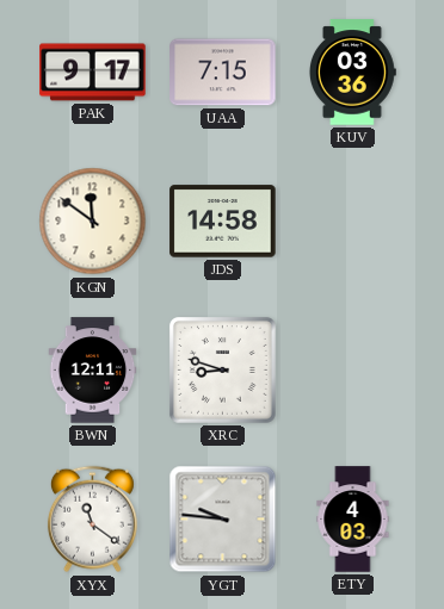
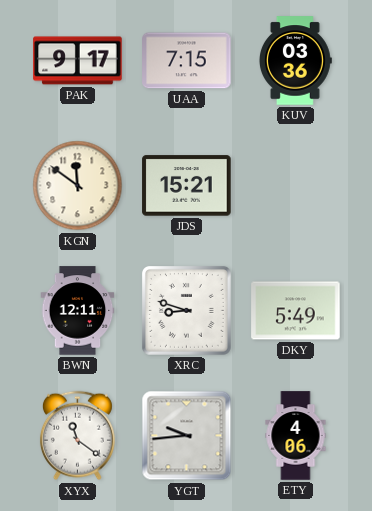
JDS: 14:58 -> 15:21
DKY: none -> 5:49
YGT: 9:46 -> 9:44
ETY: 4:03 -> 4:06
